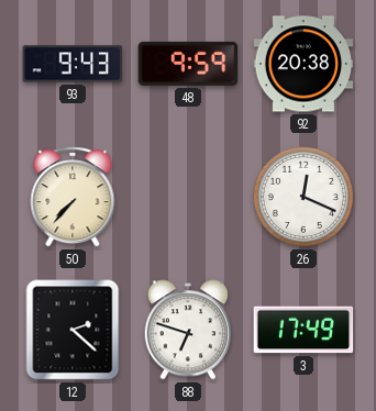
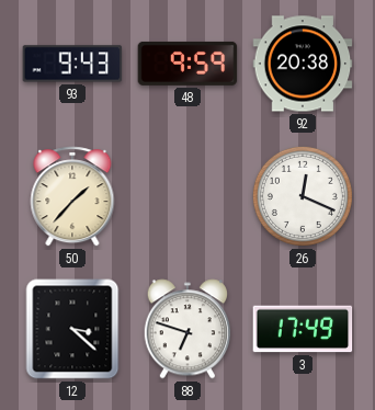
50: 7:37 -> 1:37
12: 2:22 -> 3:22
